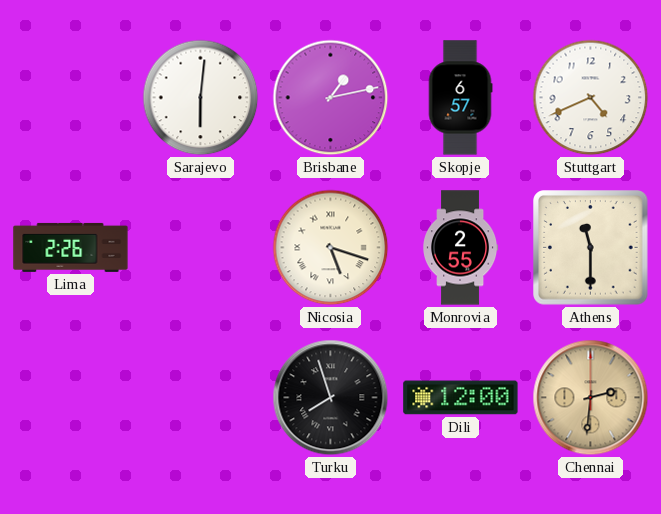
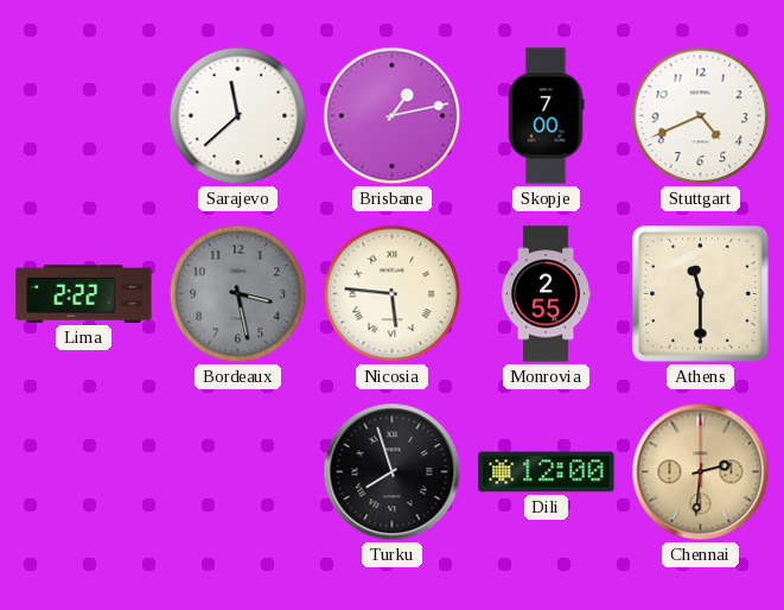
Sarajevo: 6:01 -> 11:38
Skopje: 6:57 -> 7:00
Lima: 2:26 -> 2:22
Bordeaux: none -> 3:28
Nicosia: 5:18 -> 5:46
